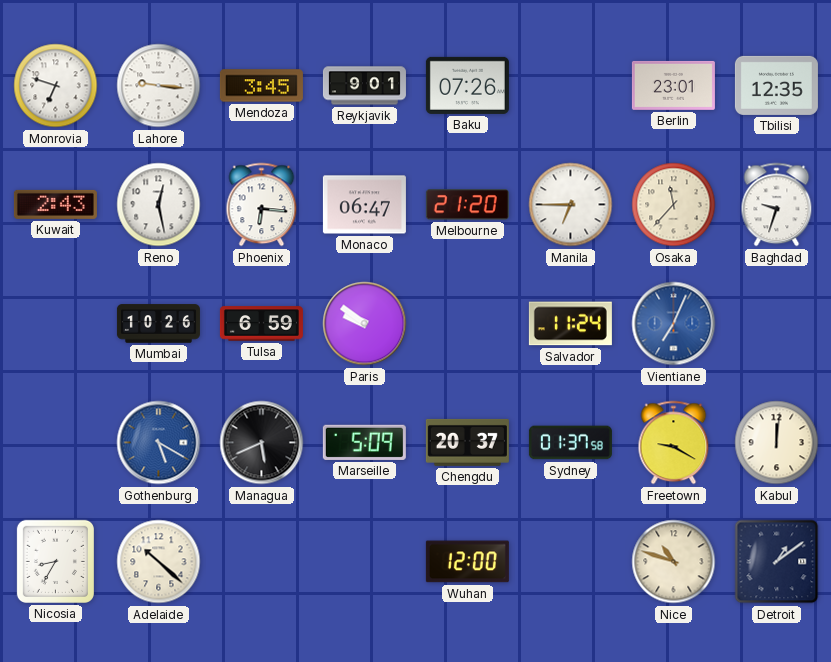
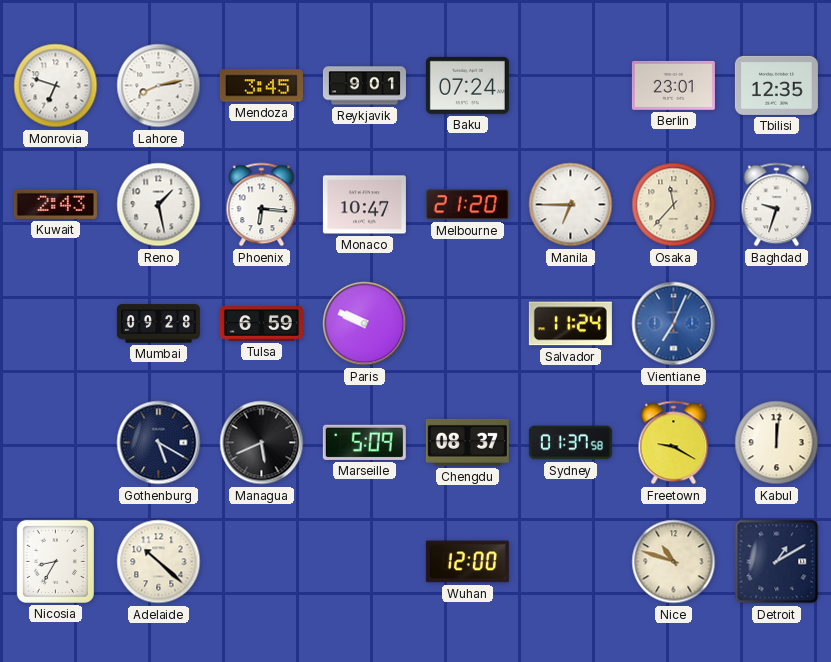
Lahore: 9:16 -> 8:13
Baku: 07:26 -> 07:24
Reno: 12:28 -> 1:28
Monaco: 06:47 -> 10:47
Mumbai: 10:26 -> 09:28
Paris: 9:51 -> 9:49
Gothenburg dial: blue -> navy
Chengdu: 20:37 -> 08:37
Detroit: 1:09 -> 1:10
